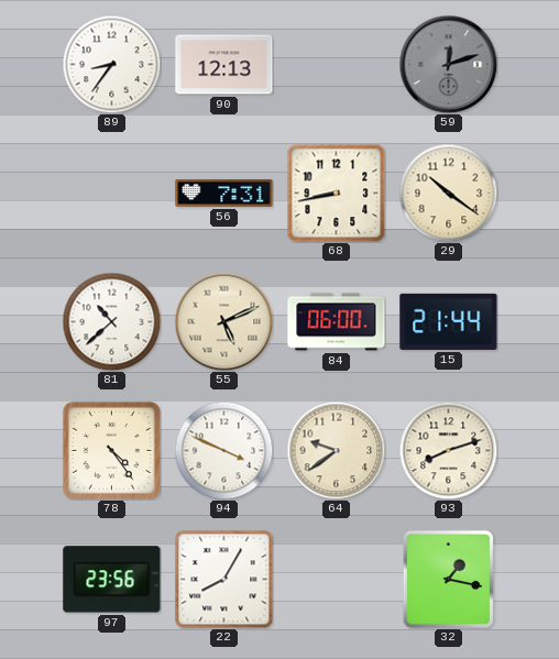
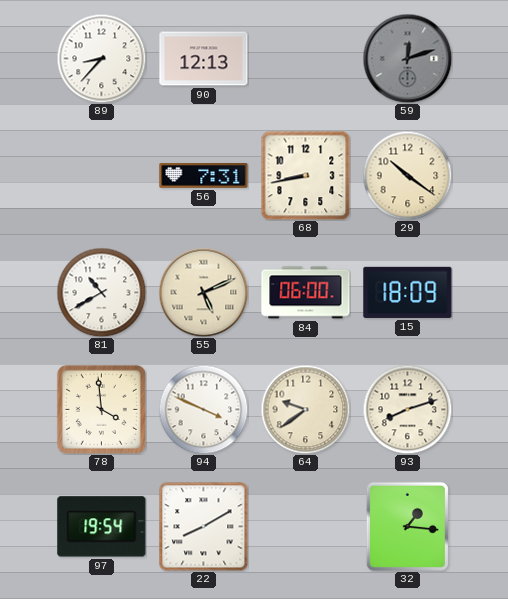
89: 8:36 -> 8:37
81: 10:38 -> 10:40
15: 21:44 -> 18:09
78: 4:24 -> 3:59
97: 23:56 -> 19:54
22: 8:05 -> 8:10
32: 1:17 -> 1:16
